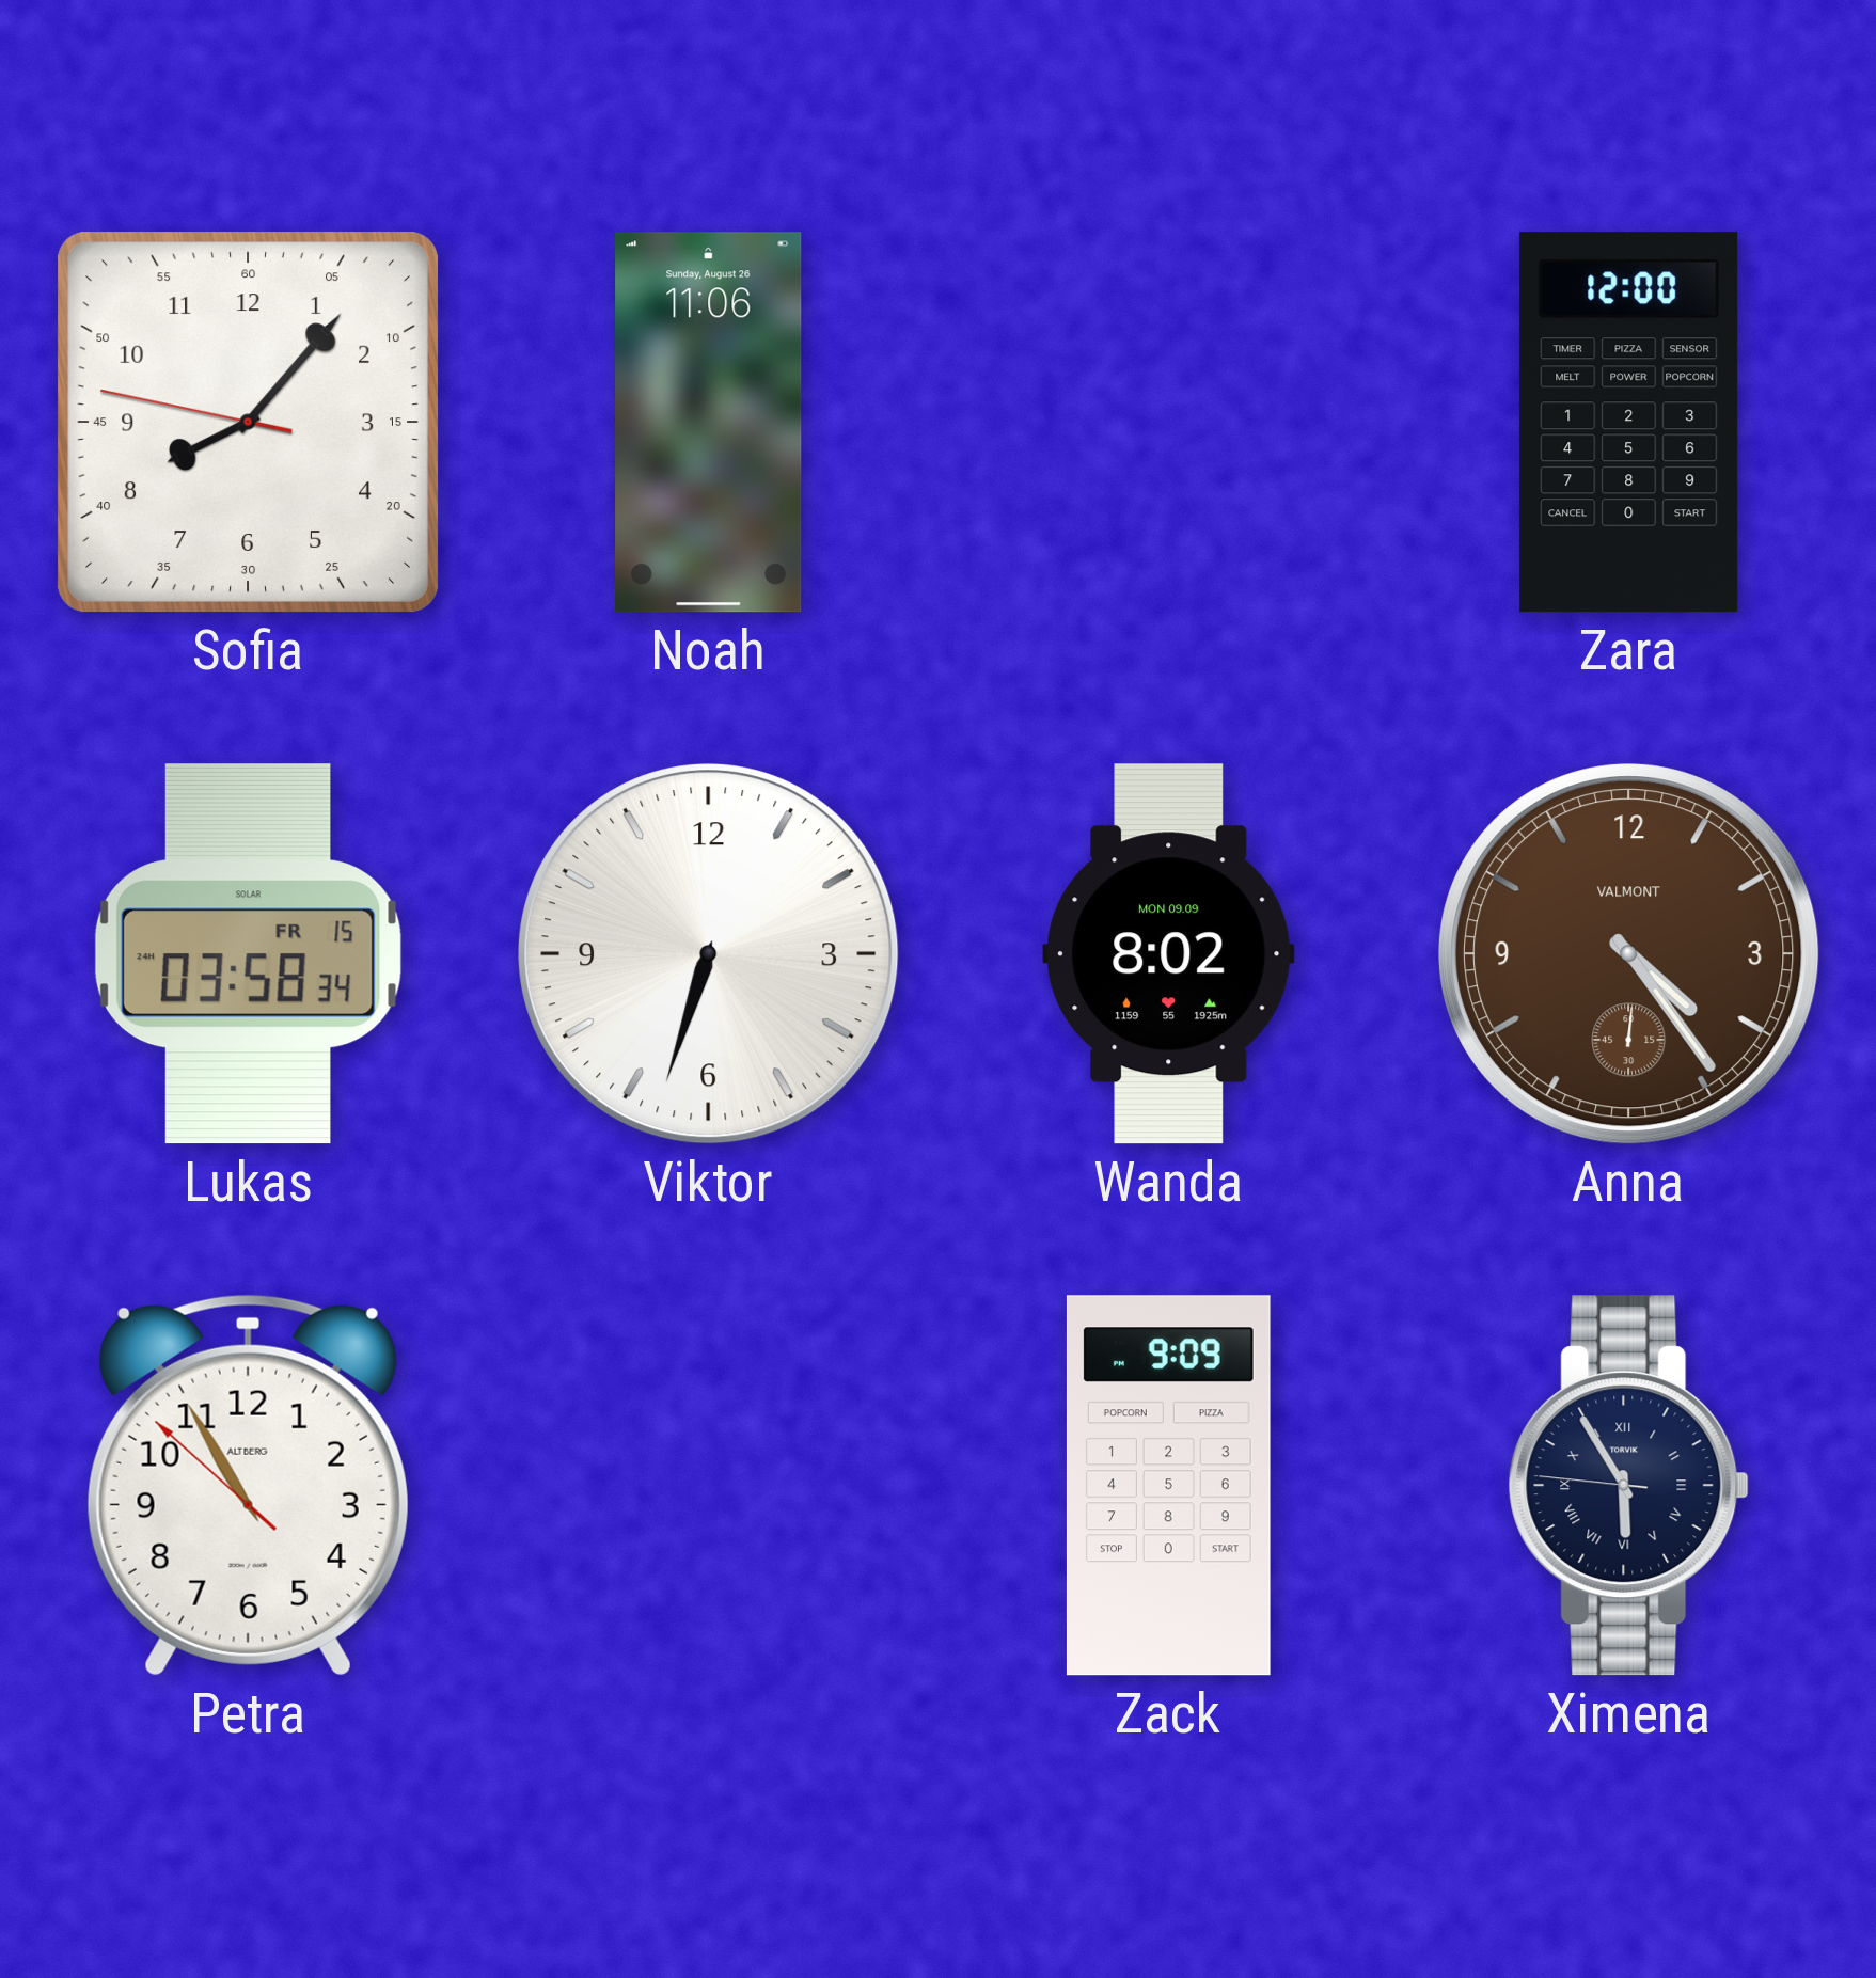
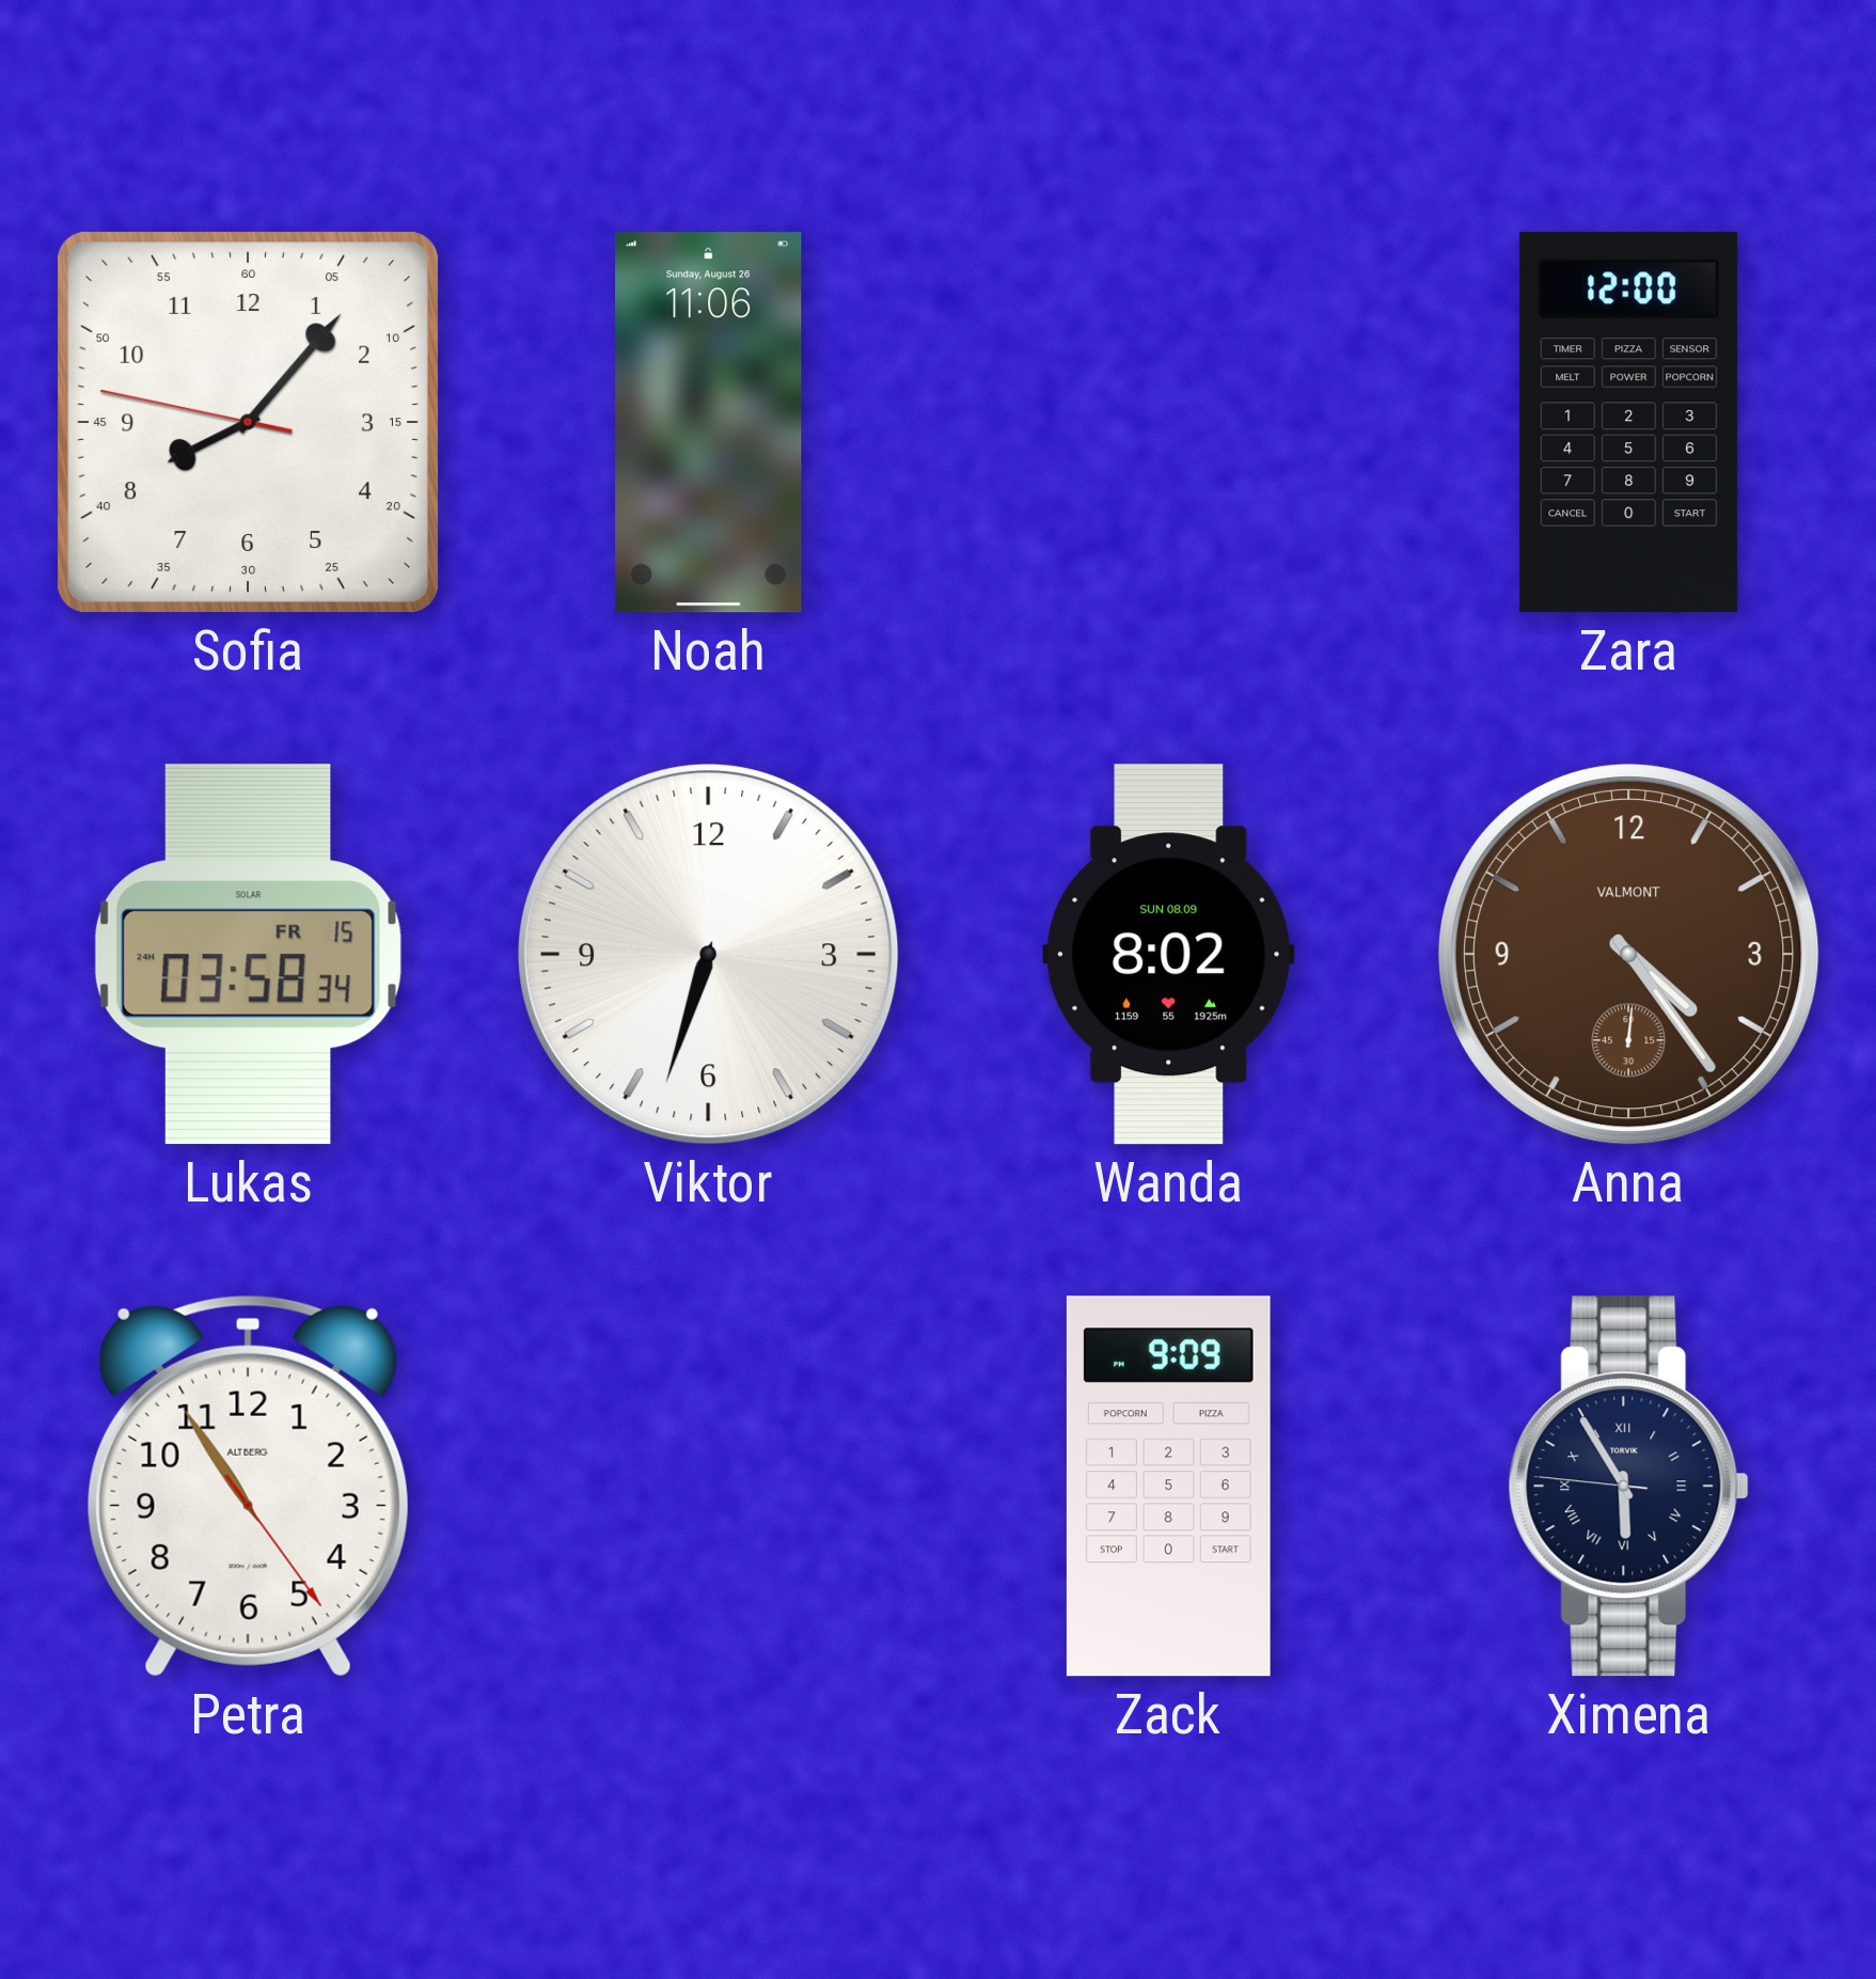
Wanda date: MON 09.09 -> SUN 08.09
Petra: 10:54:52 -> 10:54:24
